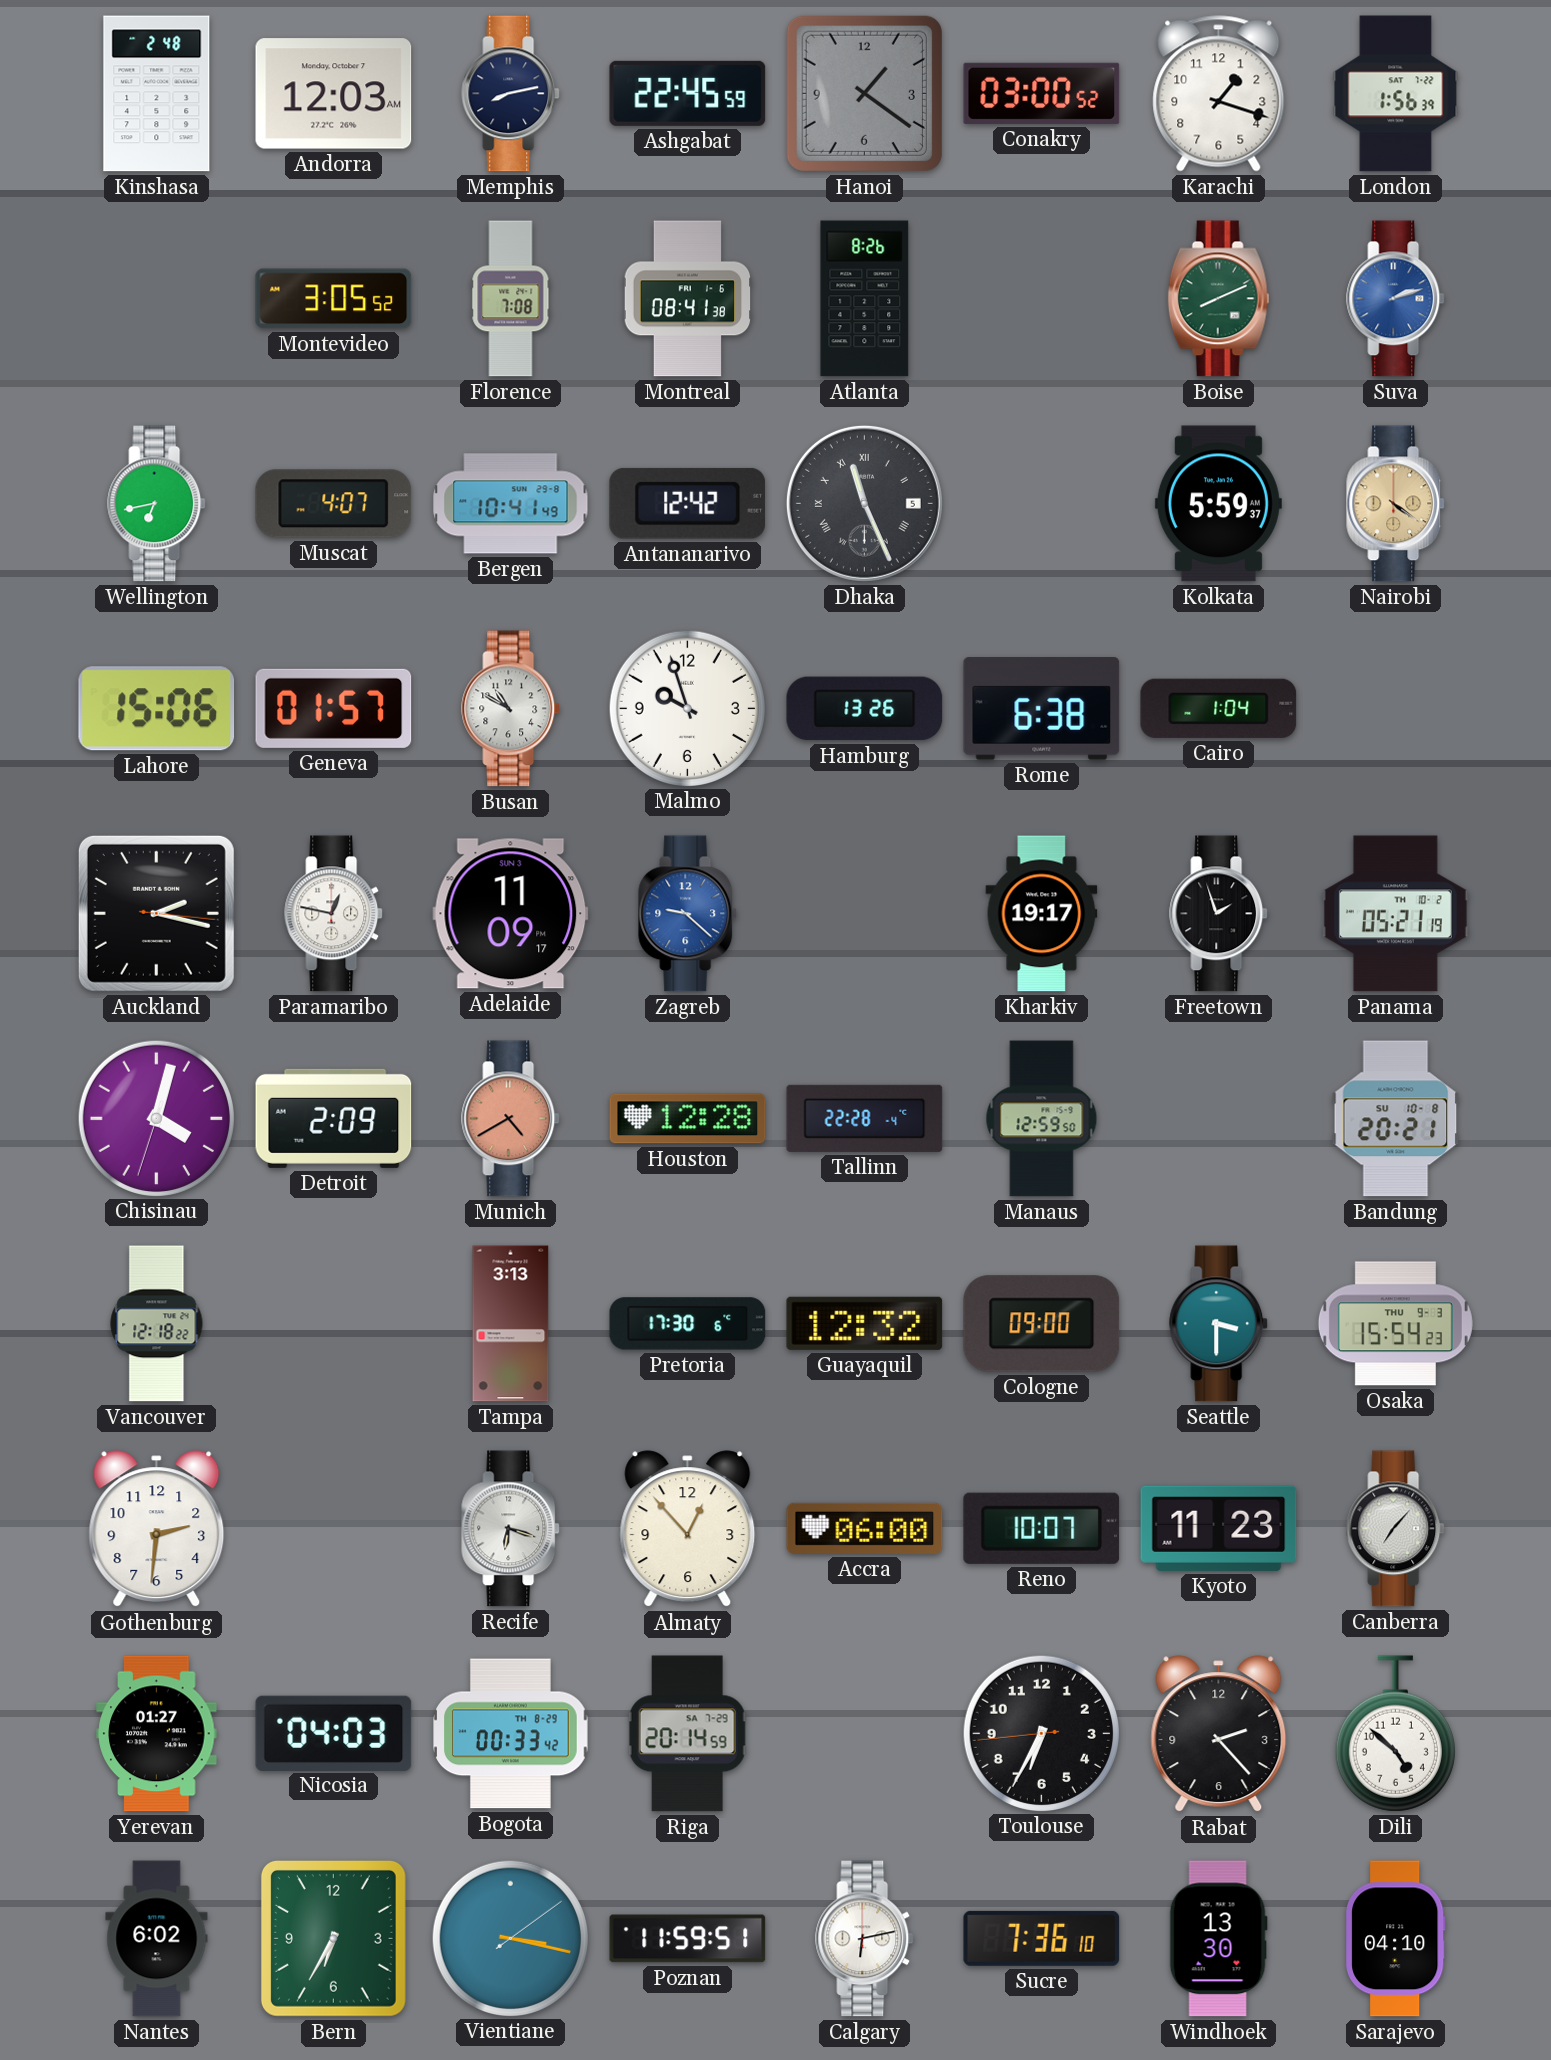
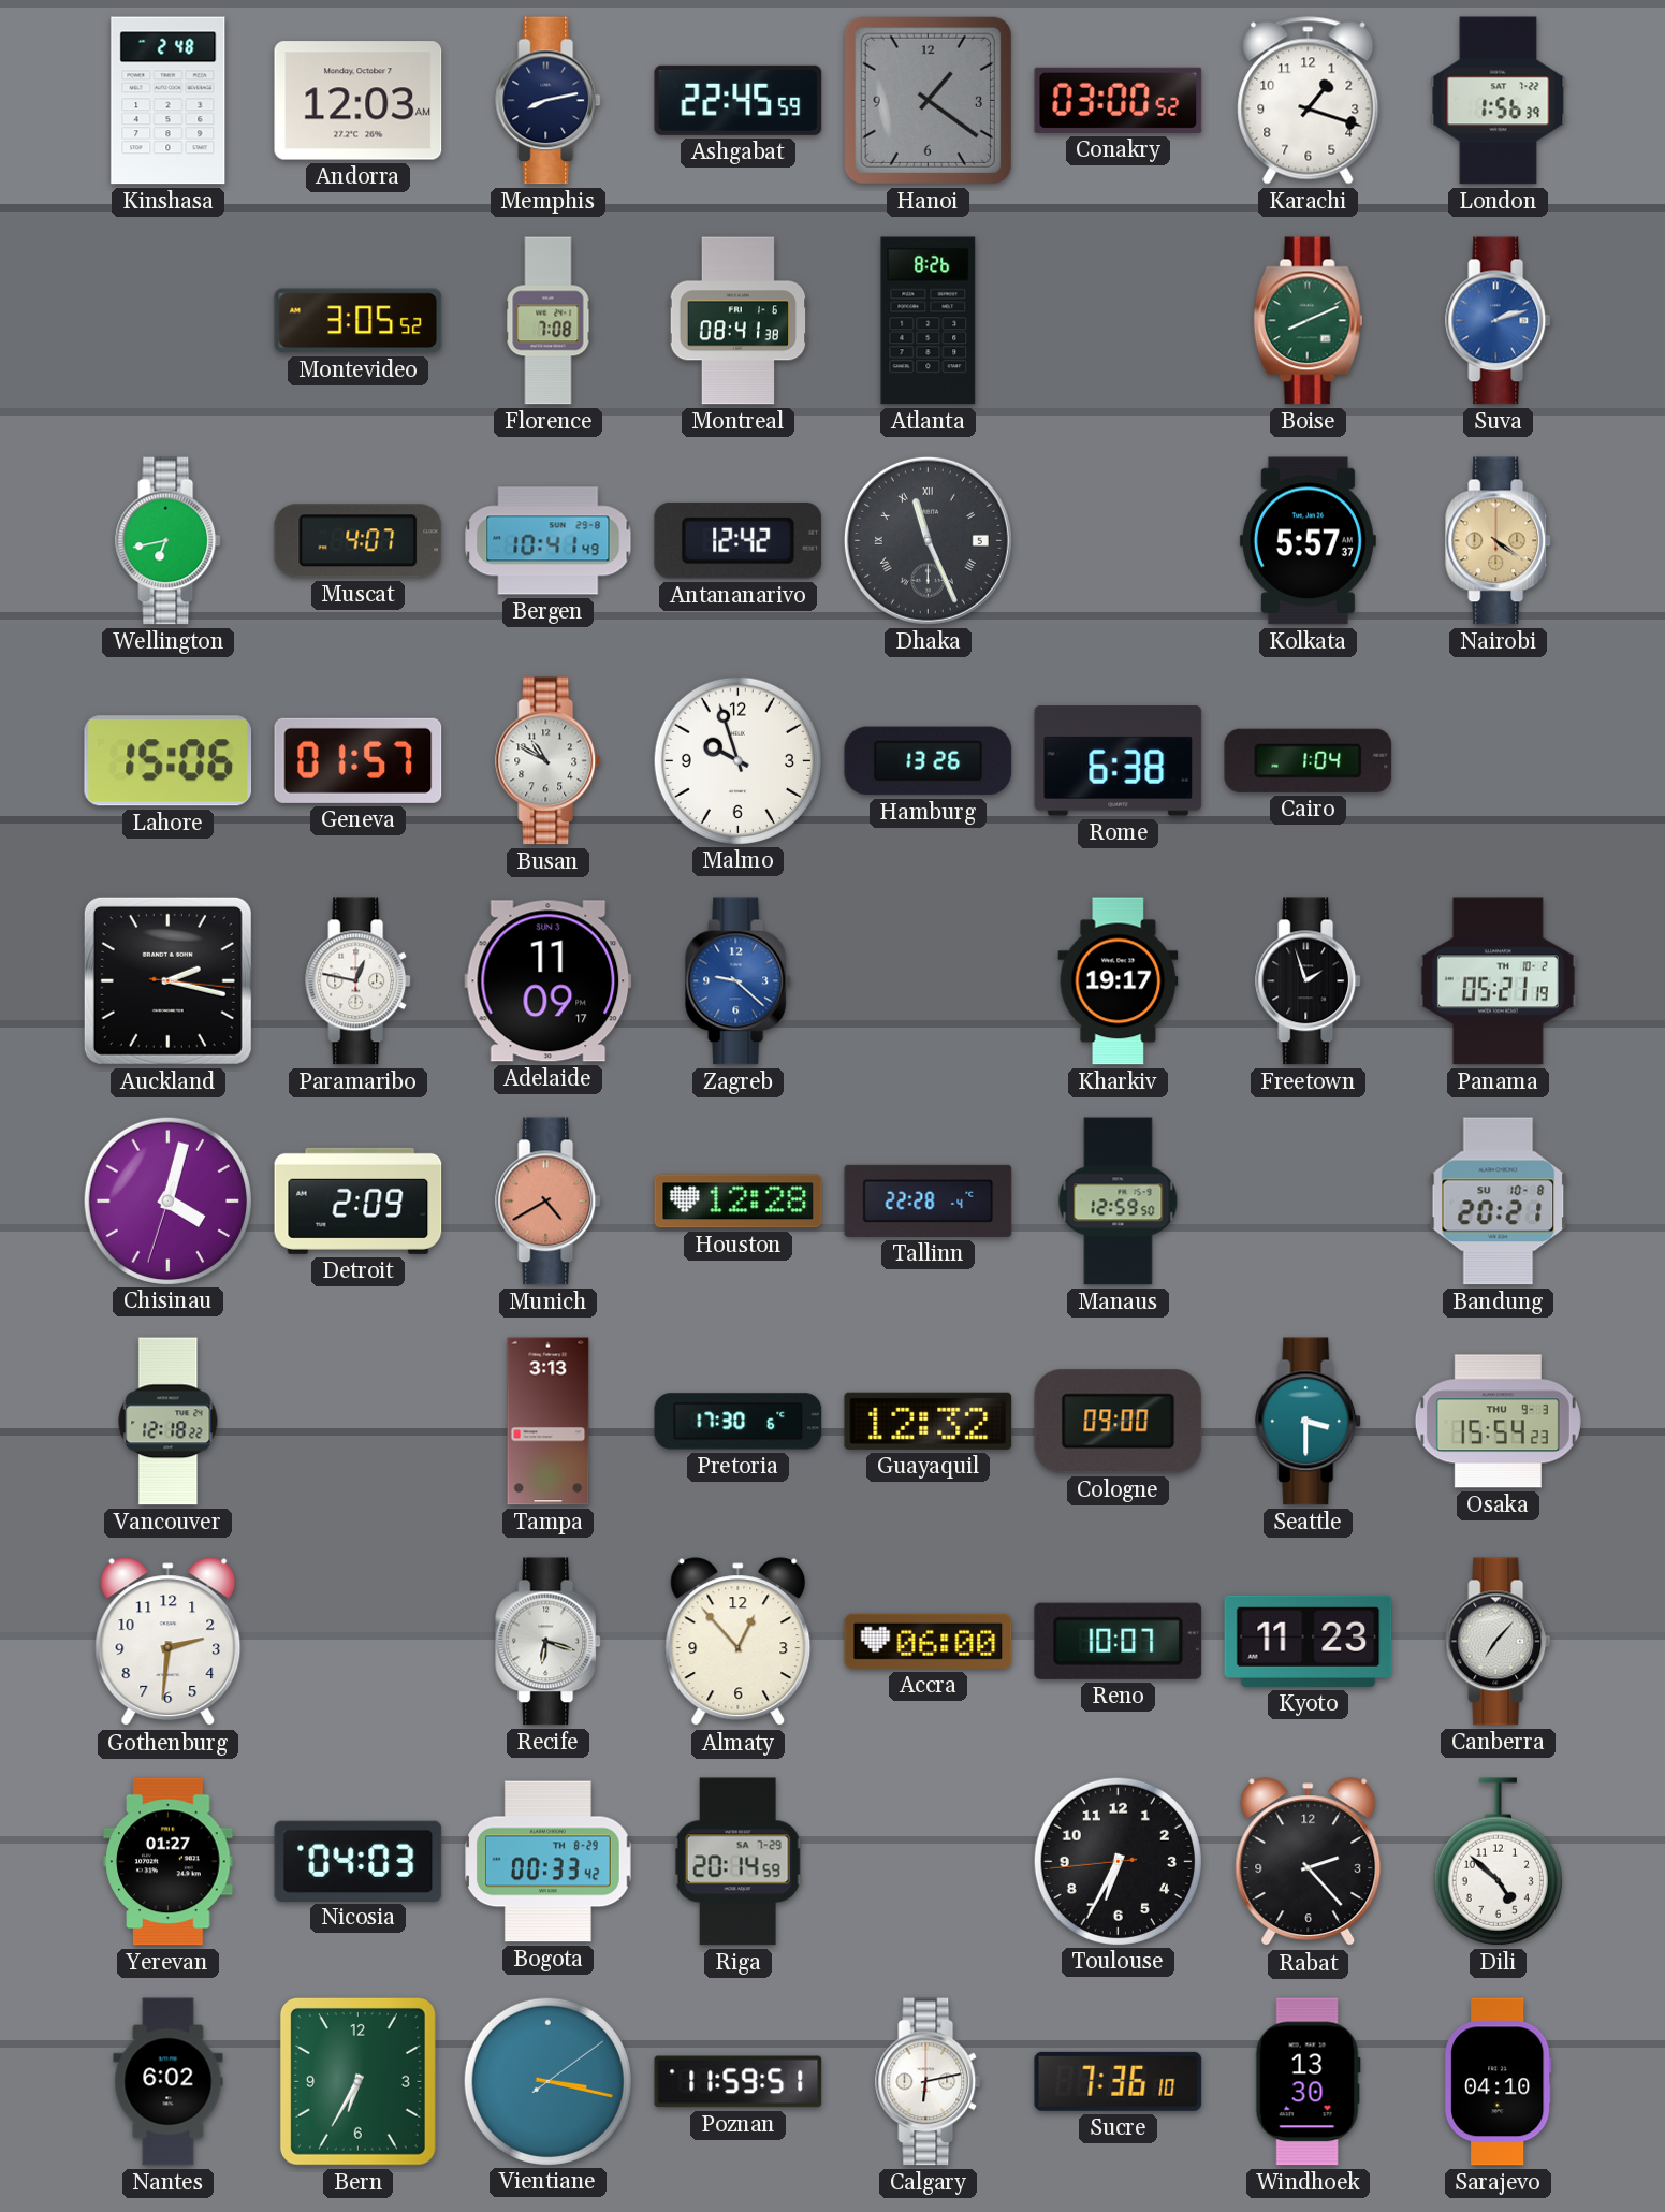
Kolkata: 5:59 -> 5:57
